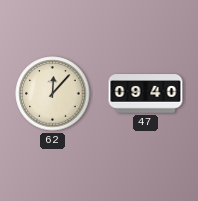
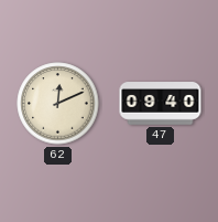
62: 12:07 -> 12:11
